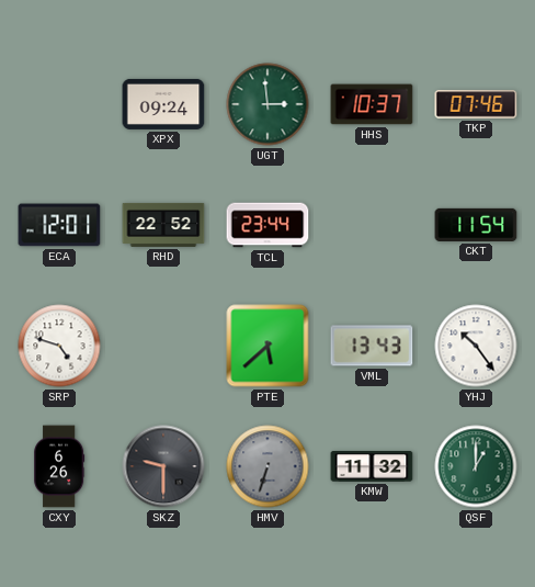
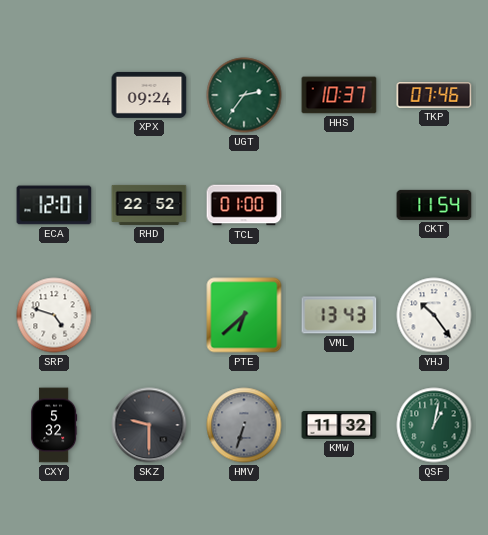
UGT: 2:59 -> 2:36
TCL: 23:44 -> 01:00
PTE: 5:38 -> 6:38
CXY: 6:26 -> 5:32
QSF: 1:00 -> 1:02
